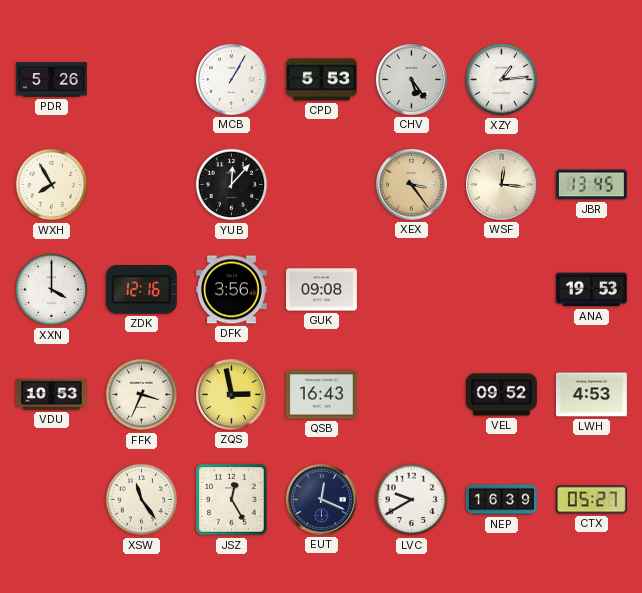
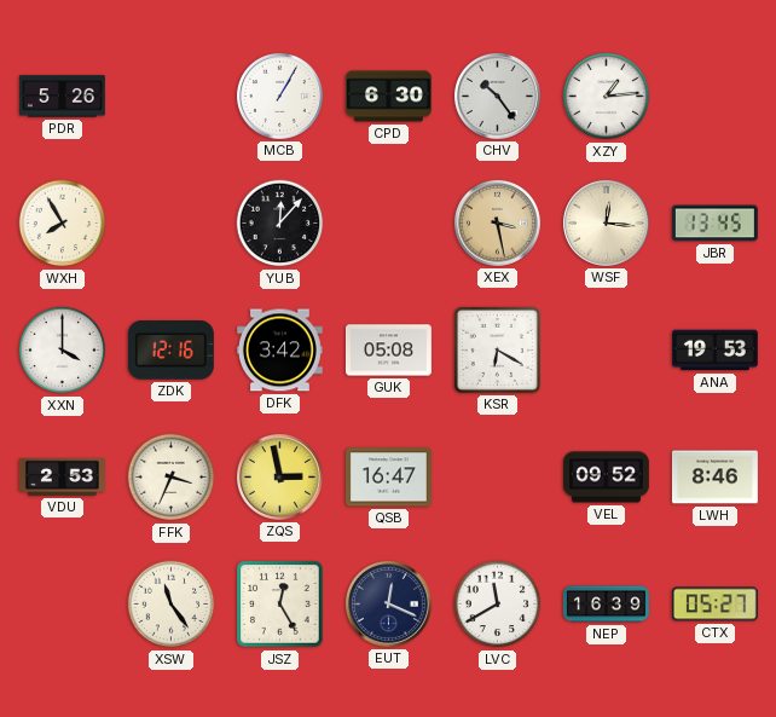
CPD: 5:53 -> 6:30
CHV: 5:24 -> 10:24
XEX: 3:24 -> 3:28
DFK: 3:56 -> 3:42
GUK: 09:08 -> 05:08
KSR: none -> 6:20
VDU: 10:53 -> 2:53
QSB: 16:43 -> 16:47
LWH: 4:53 -> 8:46
LVC: 9:40 -> 11:40
